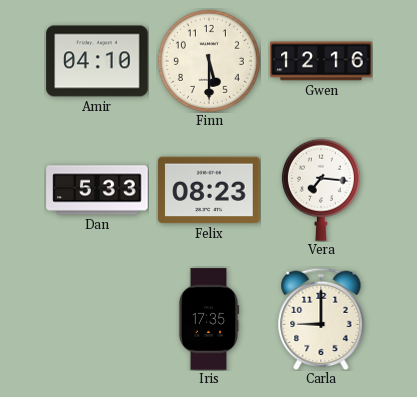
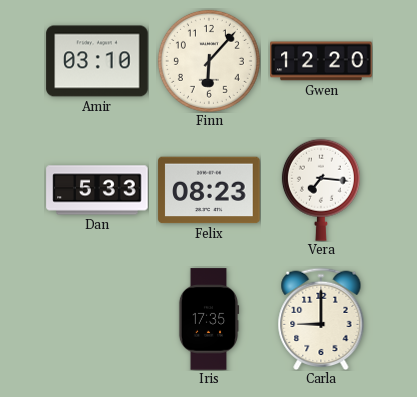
Amir: 04:10 -> 03:10
Finn: 5:30 -> 6:07
Gwen: 12:16 -> 12:20
